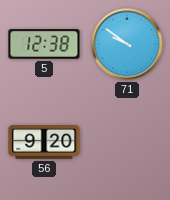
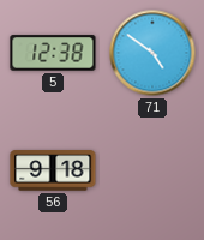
71: 9:51 -> 4:51
56: 9:20 -> 9:18
